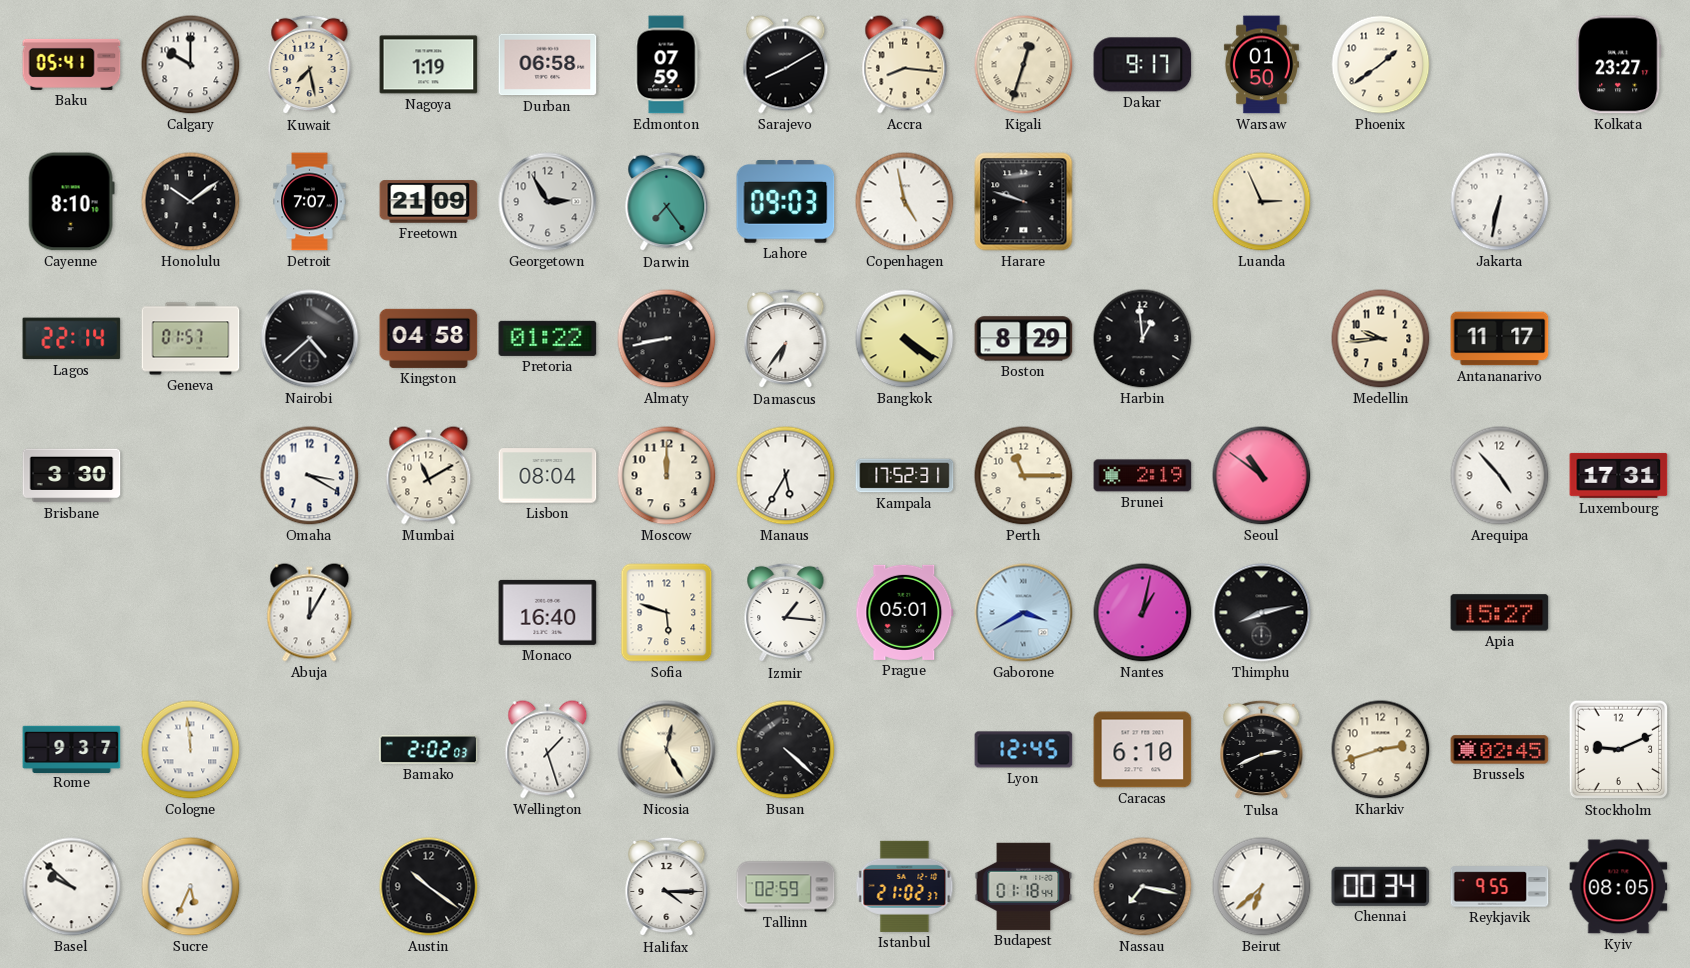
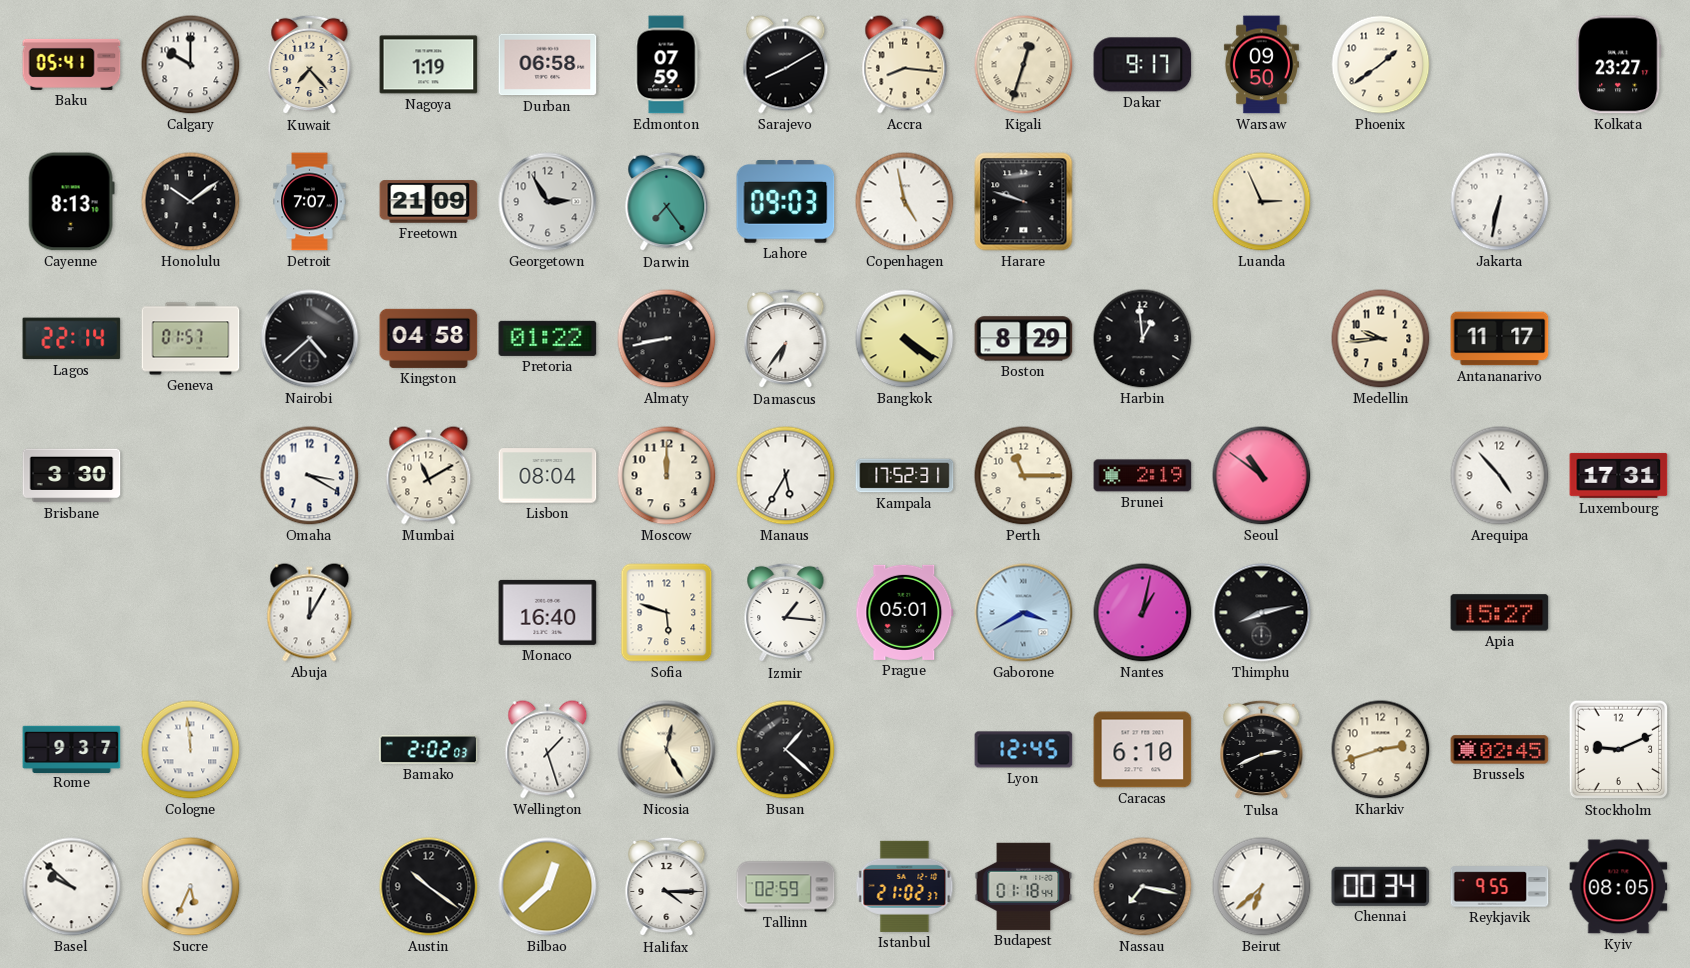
Kuwait: 7:28 -> 7:23
Warsaw: 01:50 -> 09:50
Cayenne: 8:10 -> 8:13
Busan: 4:22 -> 1:22
Bilbao: none -> 12:38
